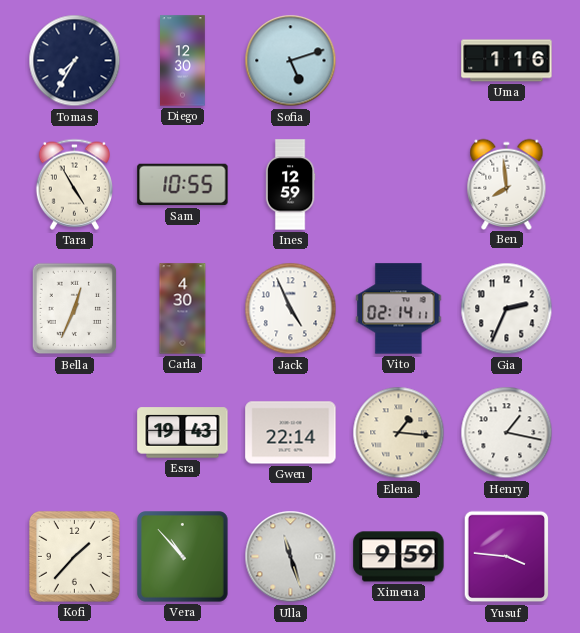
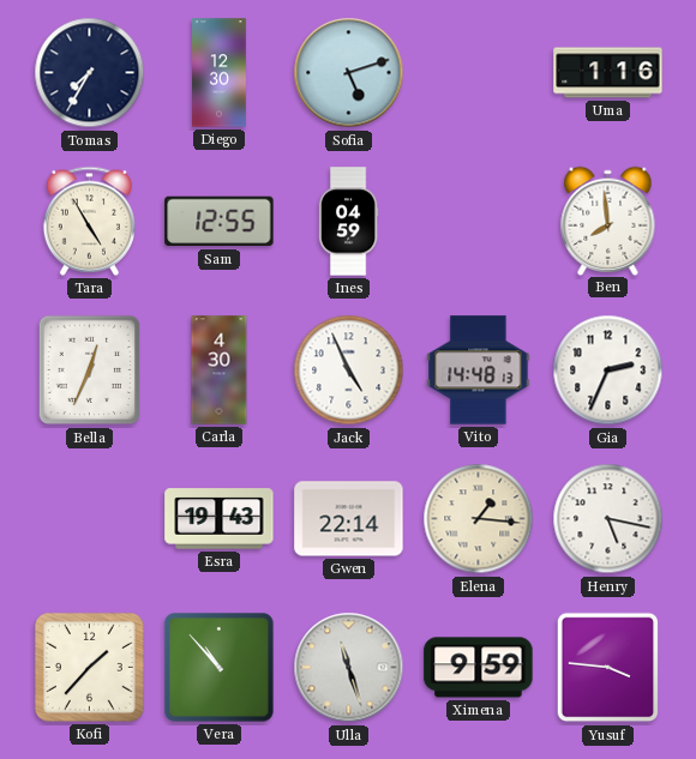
Sam: 10:55 -> 12:55
Ines: 12:59 -> 04:59
Vito: 02:14 -> 14:48
Henry: 1:17 -> 5:17
